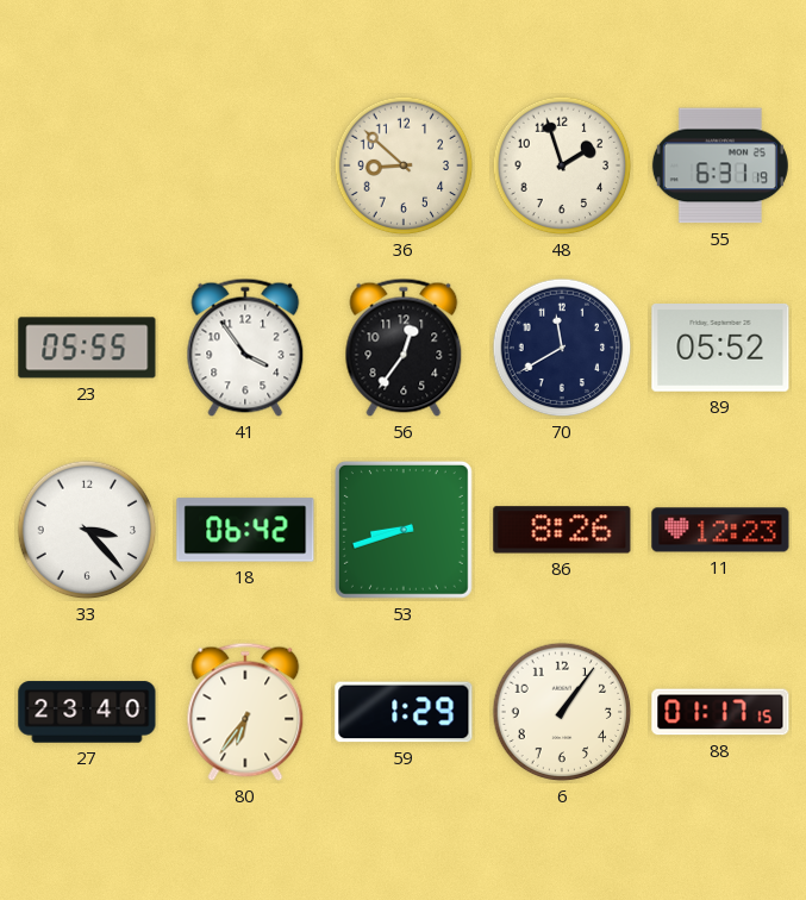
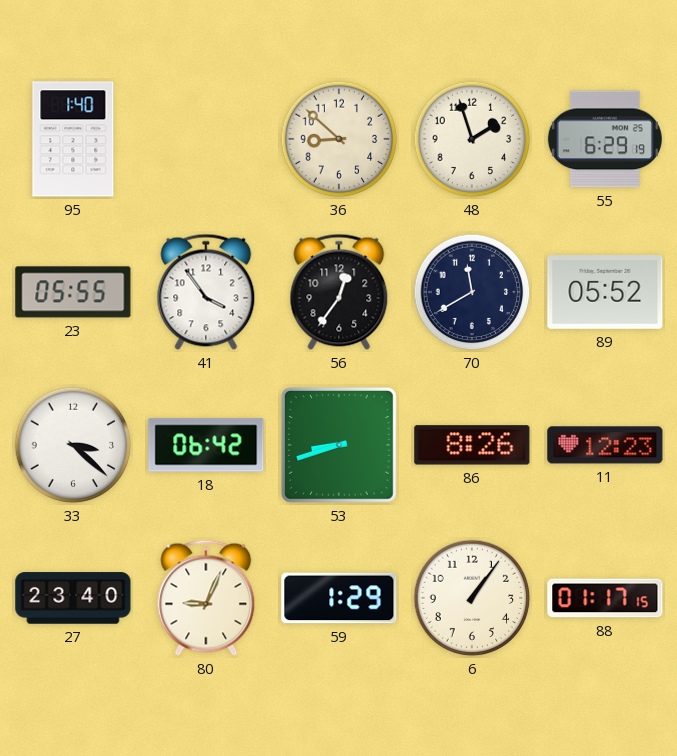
95: none -> 1:40
55: 6:31 -> 6:29
33: 3:23 -> 3:22
80: 6:36 -> 9:04
